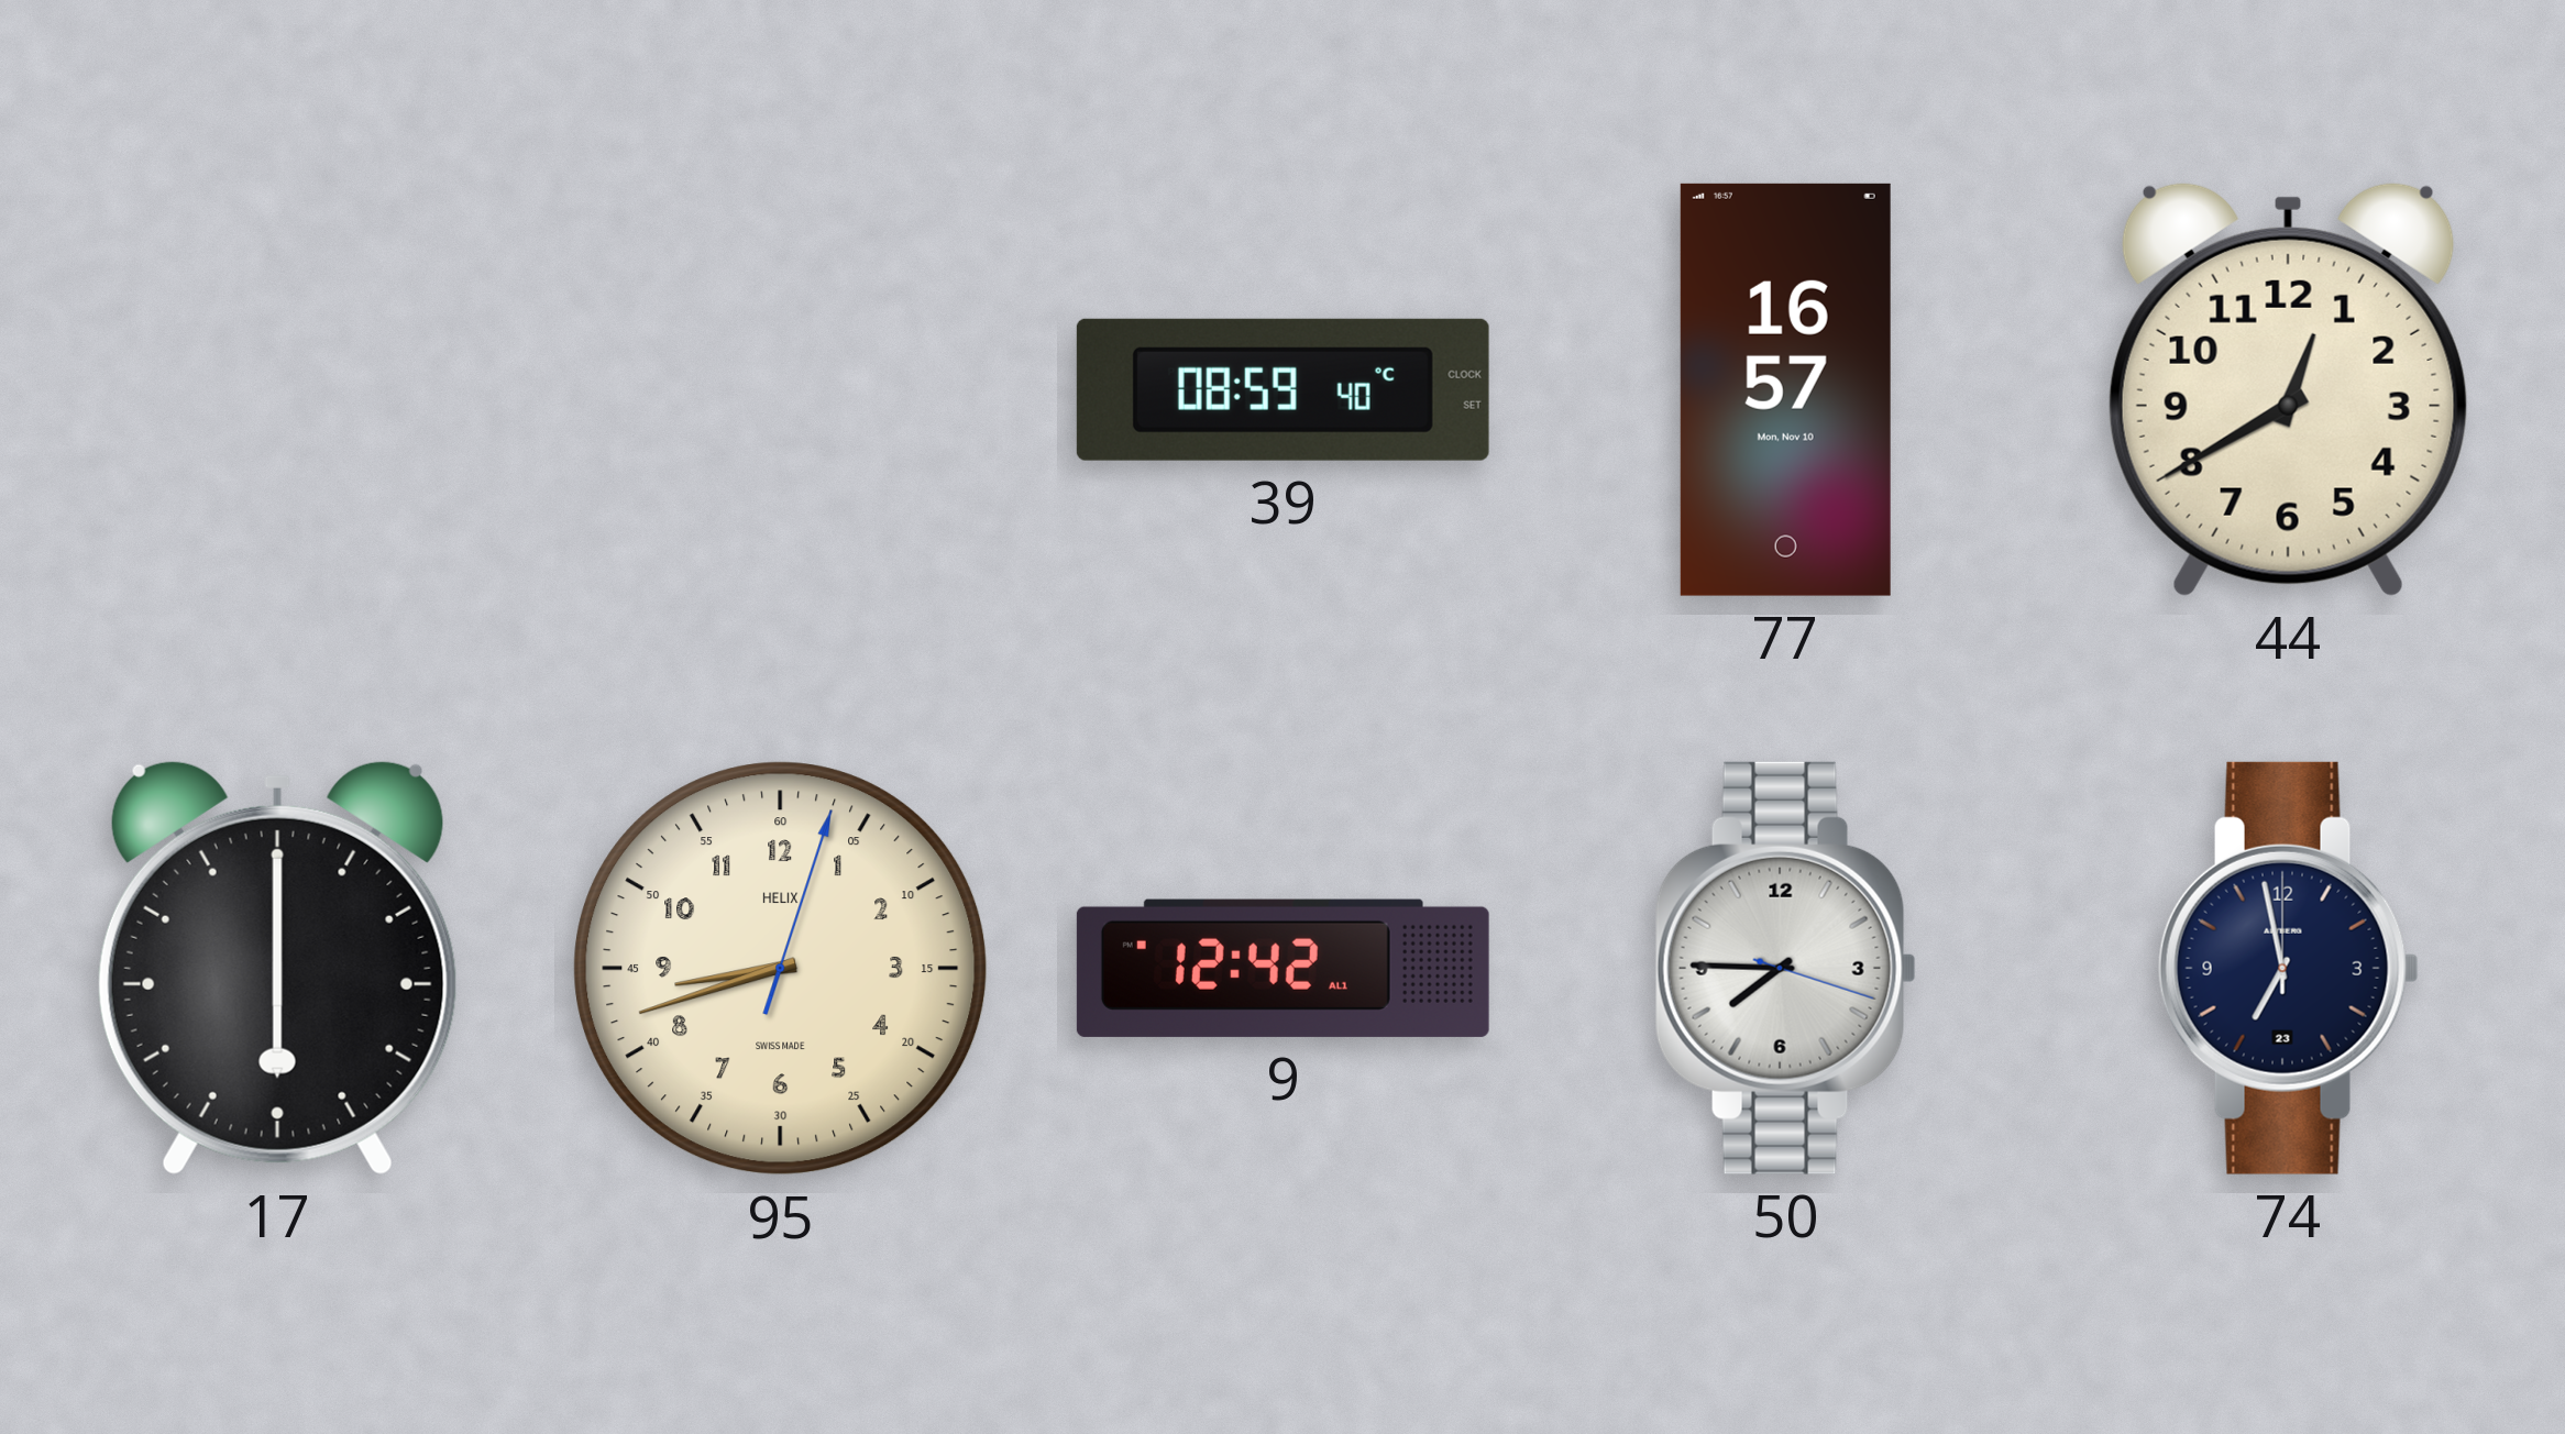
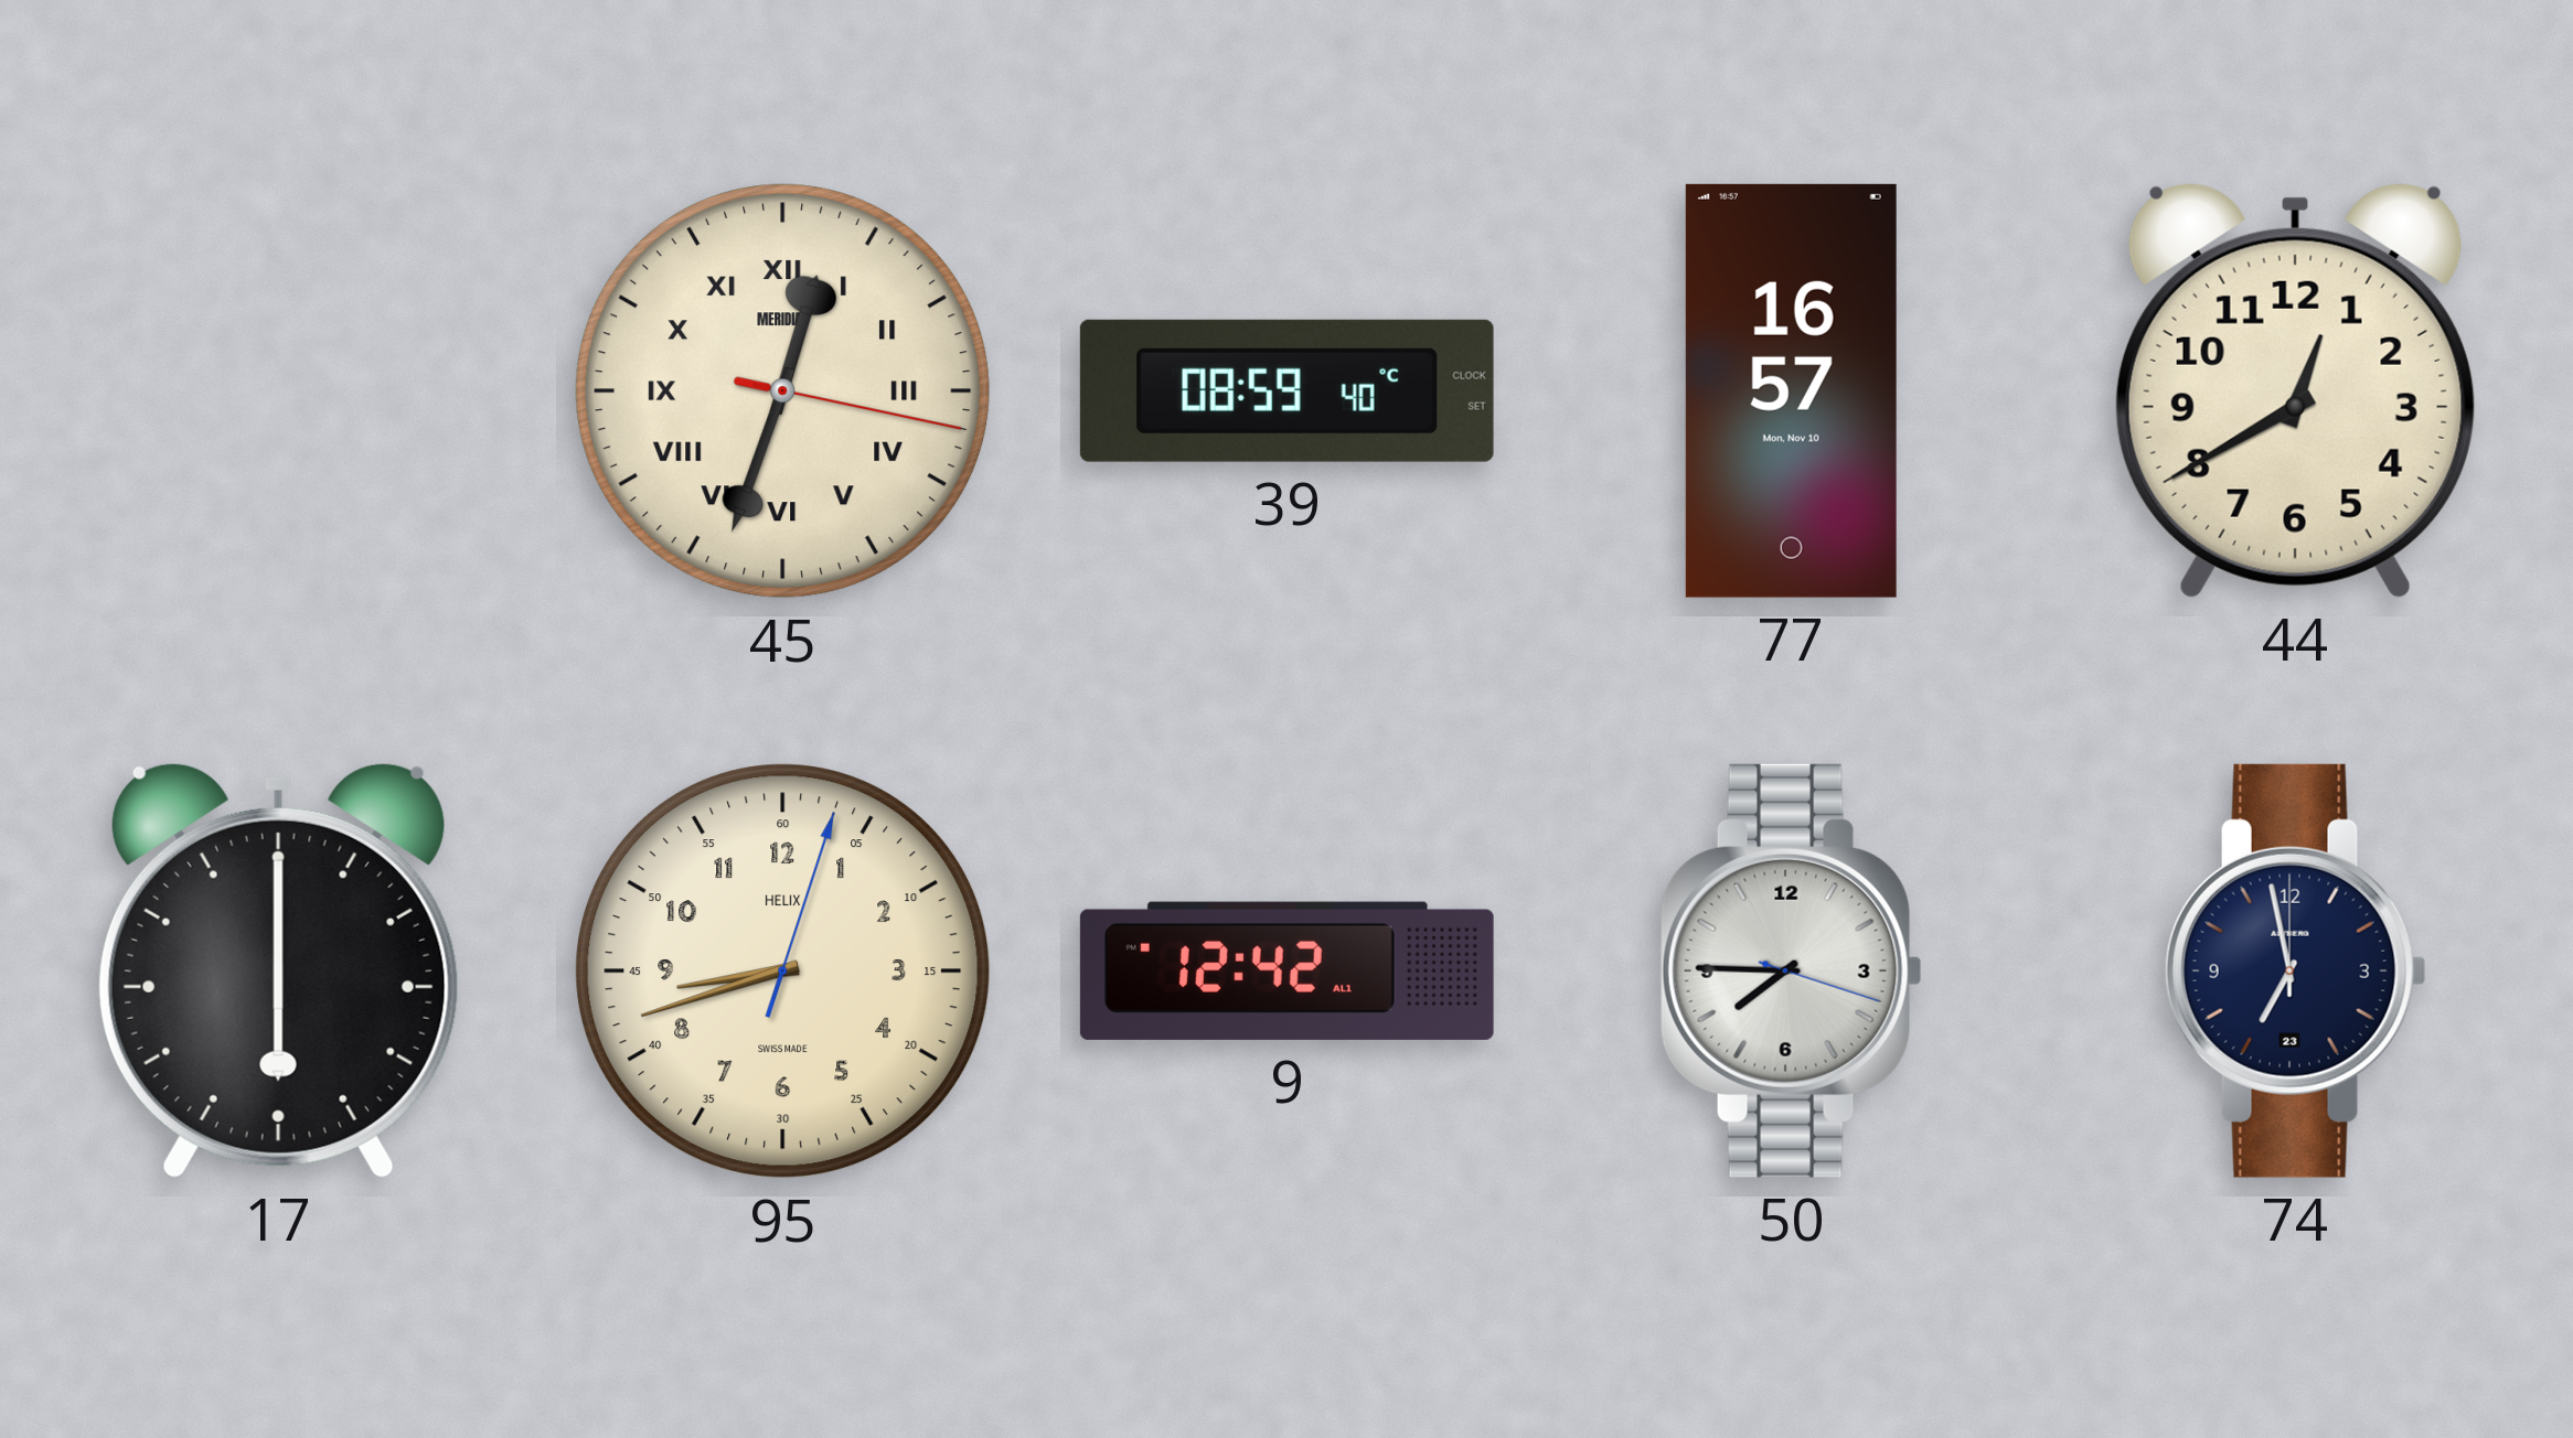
45: none -> 12:33
